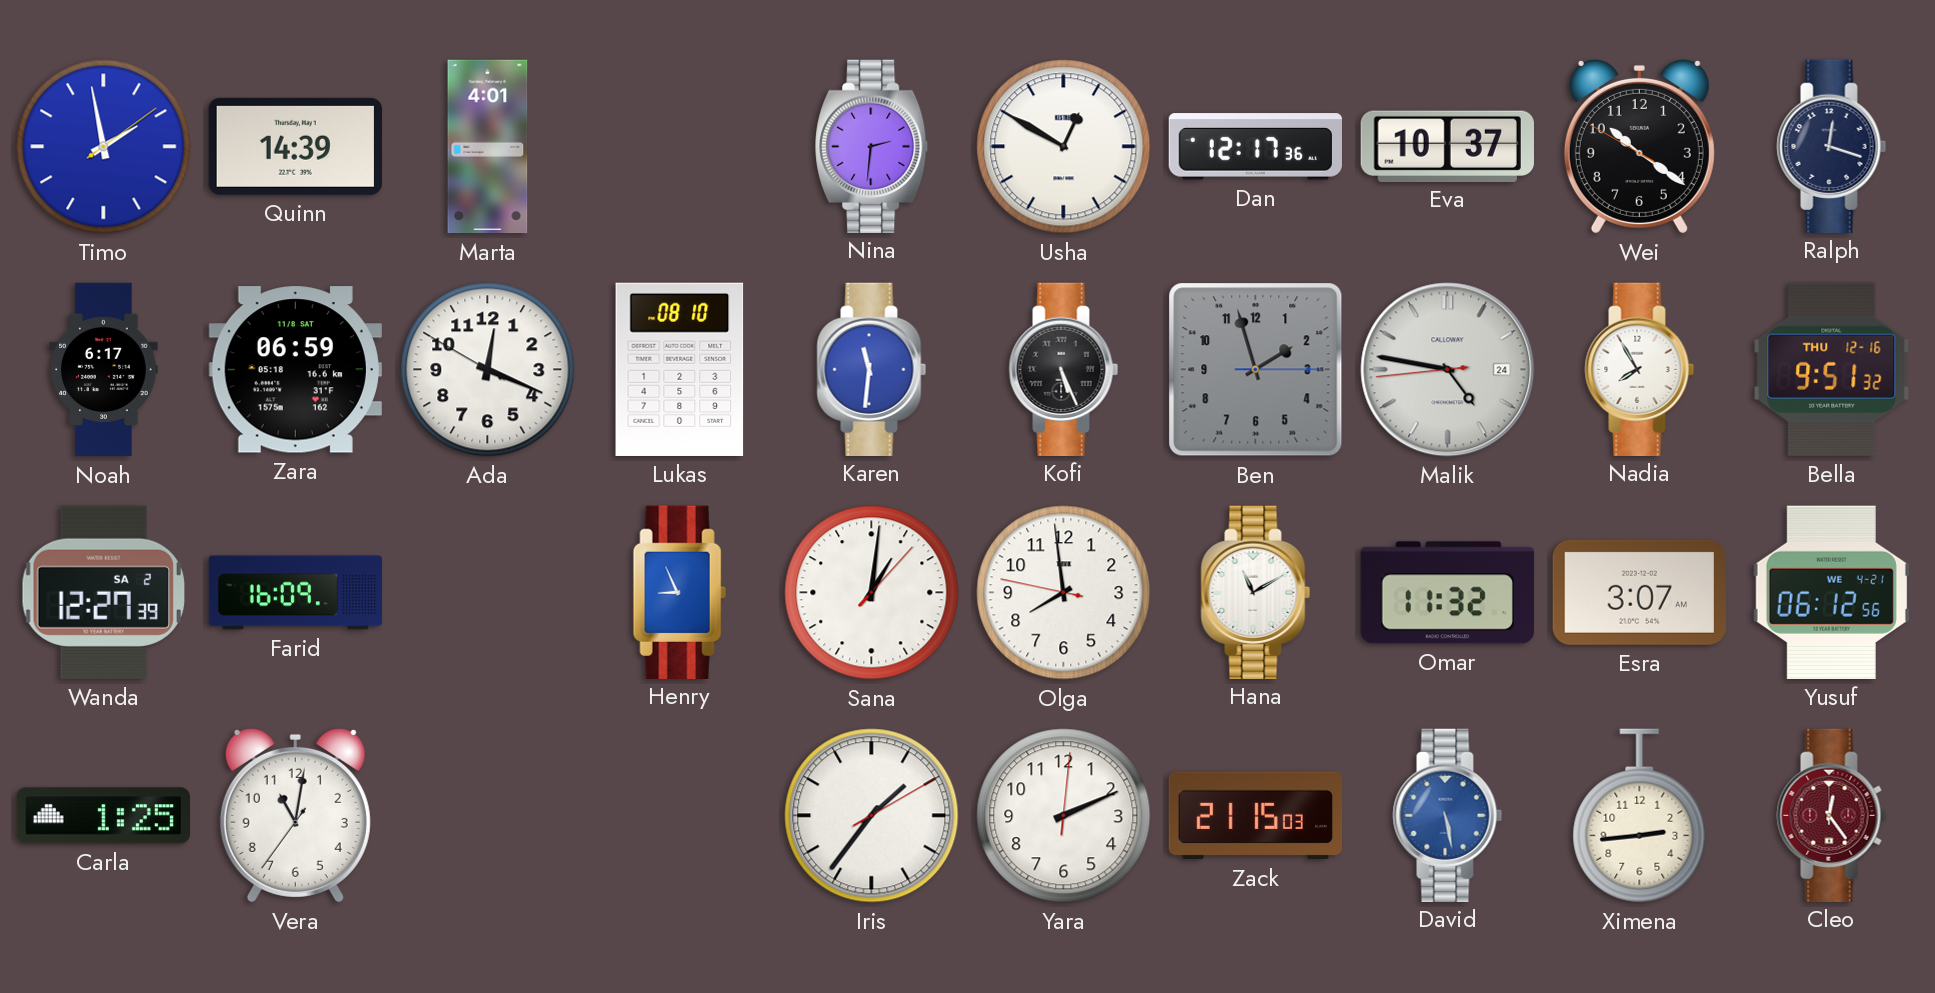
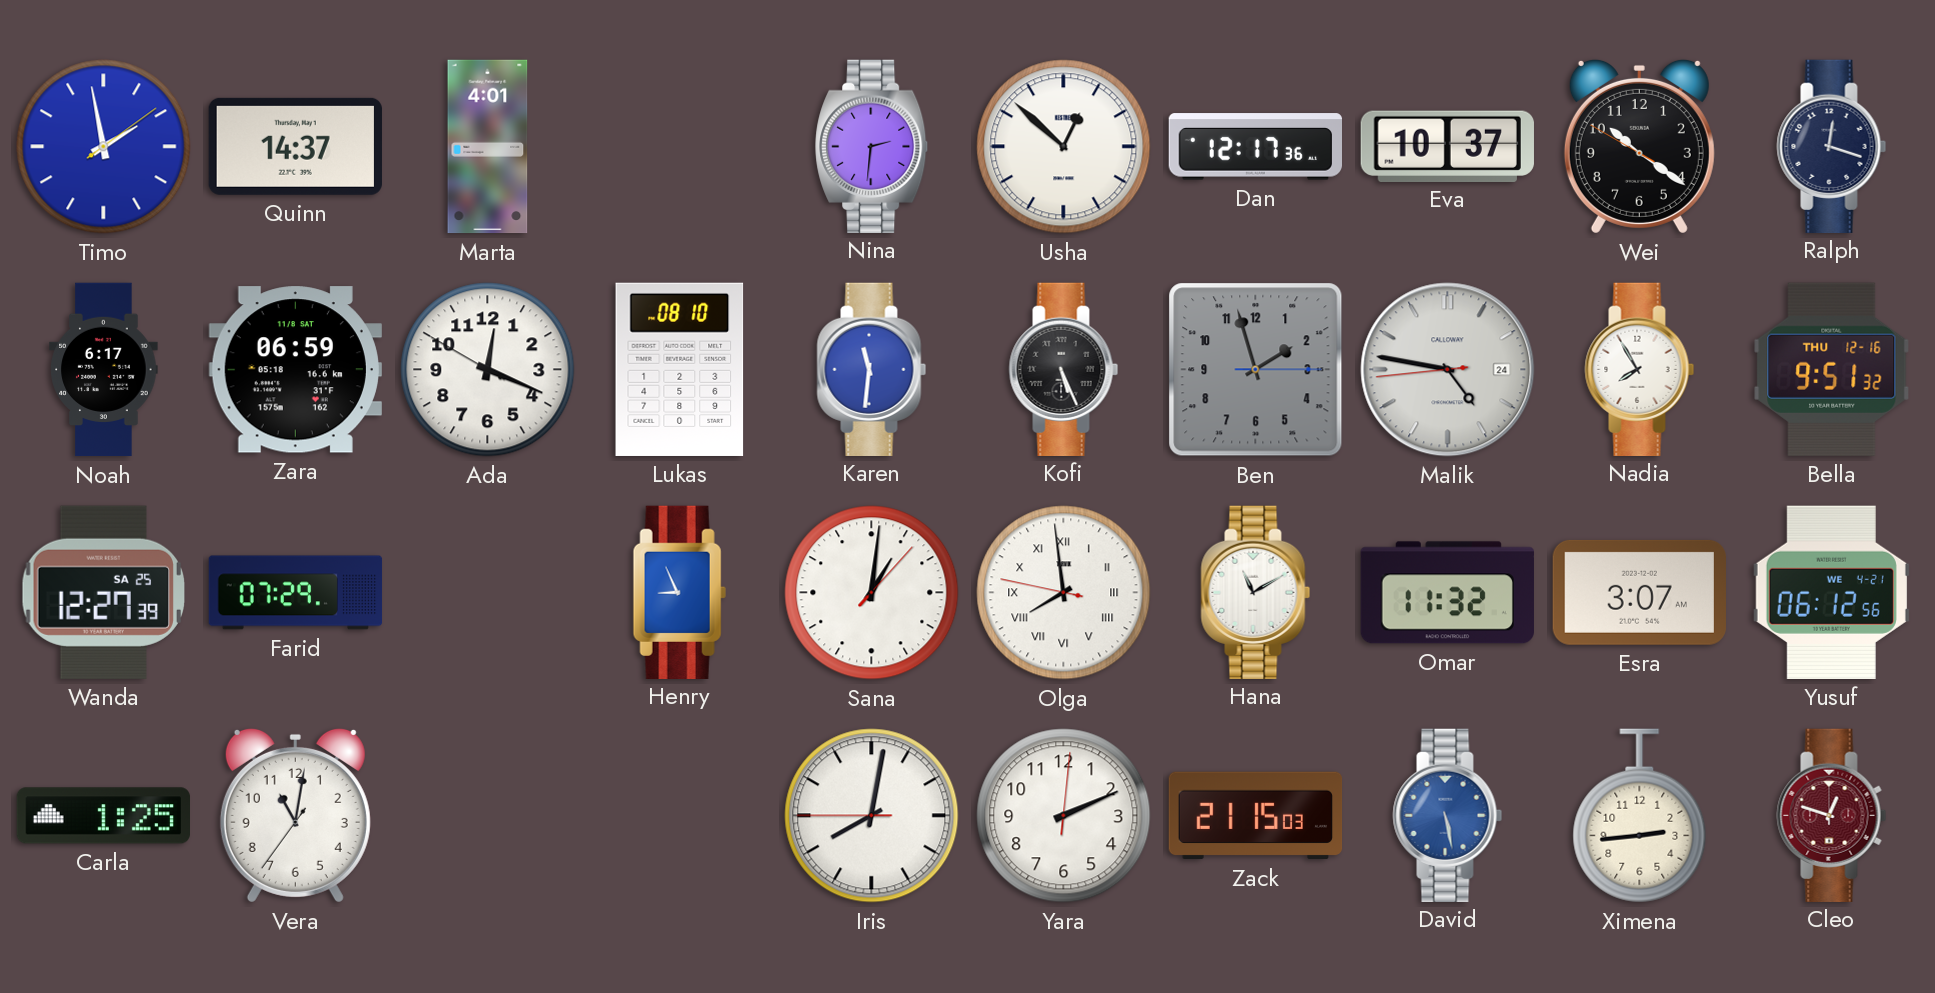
Quinn: 14:39 -> 14:37
Usha: 12:50 -> 12:52
Wanda date: SA 2 -> SA 25
Farid: 16:09 -> 07:29
Olga numerals: Arabic -> Roman
Iris: 1:36 -> 8:01
Cleo: 12:24 -> 12:48
